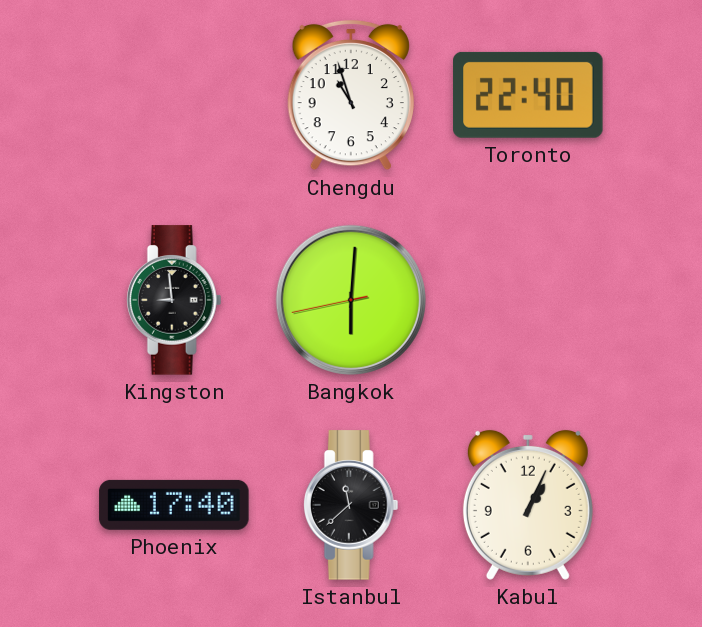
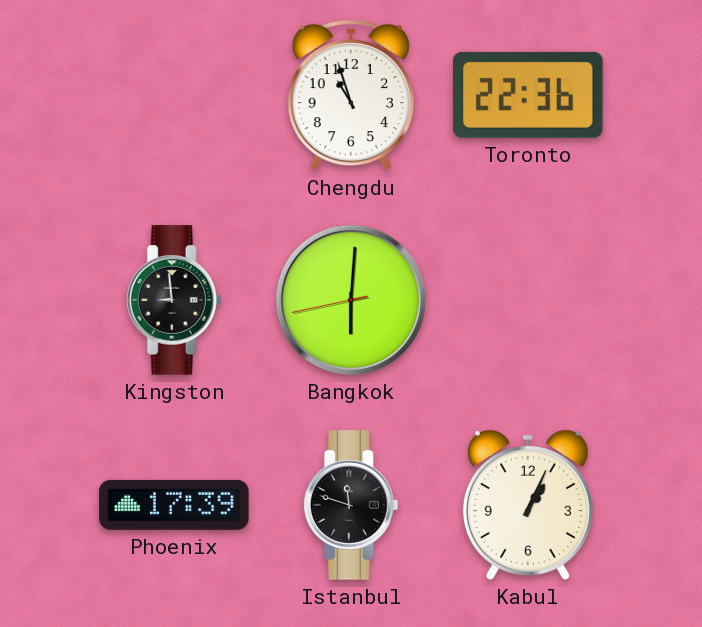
Toronto: 22:40 -> 22:36
Phoenix: 17:40 -> 17:39
Istanbul: 11:38 -> 11:48
